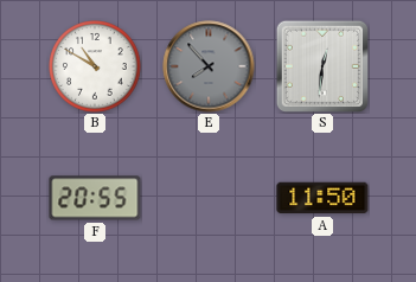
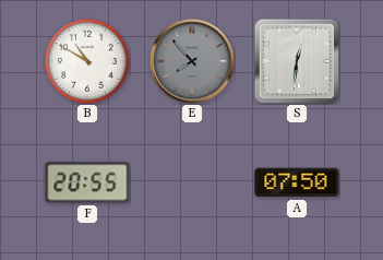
A: 11:50 -> 07:50
